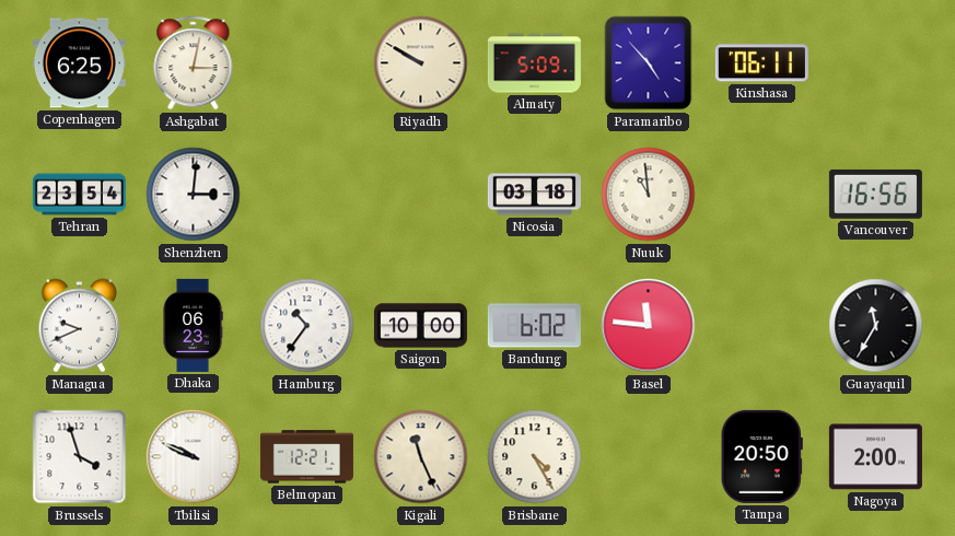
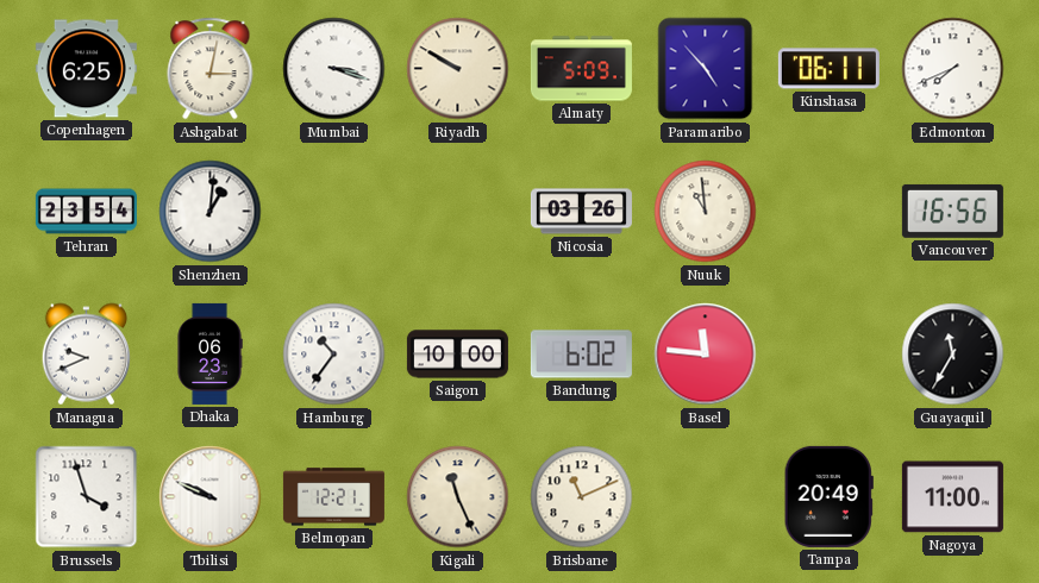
Mumbai: none -> 3:18
Edmonton: none -> 7:41
Shenzhen: 3:01 -> 1:01
Nicosia: 03:18 -> 03:26
Brisbane: 4:25 -> 11:11
Tampa: 20:50 -> 20:49
Nagoya: 2:00 -> 11:00
